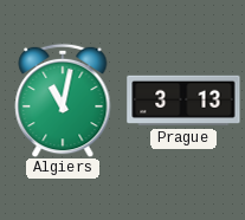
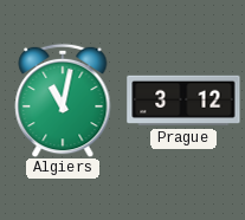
Prague: 3:13 -> 3:12
